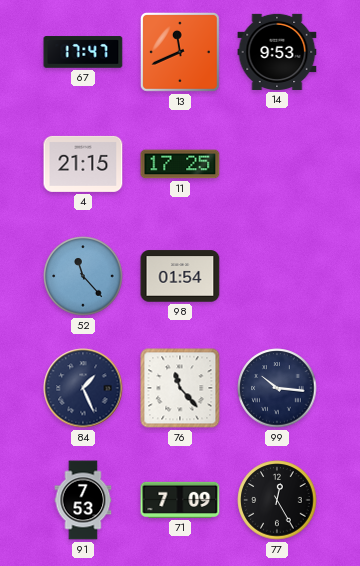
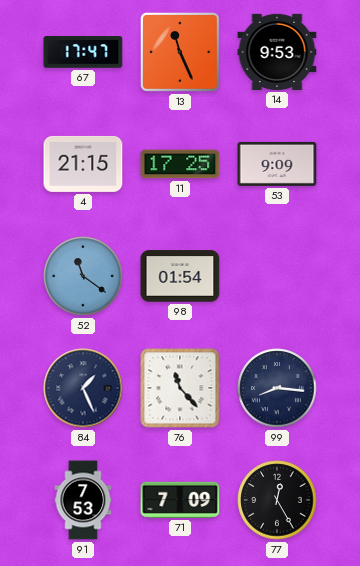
13: 11:41 -> 11:26
53: none -> 9:09
52: 11:23 -> 11:21
99: 10:16 -> 8:16
